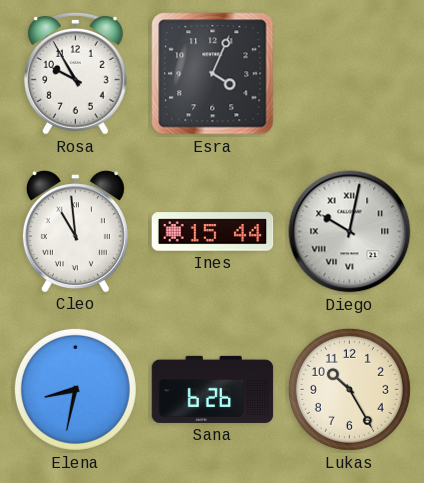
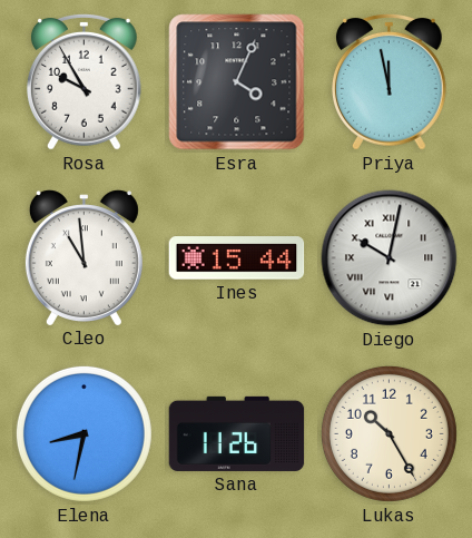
Priya: none -> 11:58
Sana: 6:26 -> 11:26
